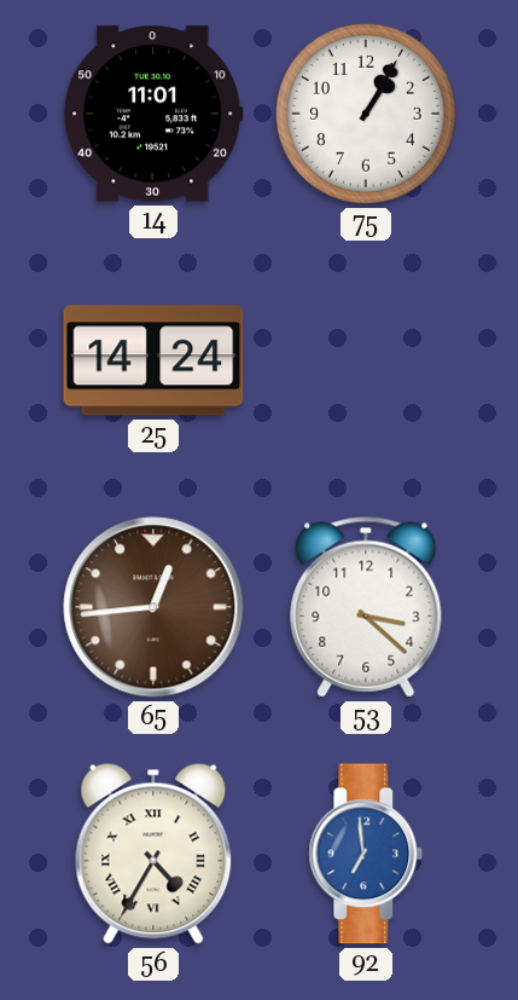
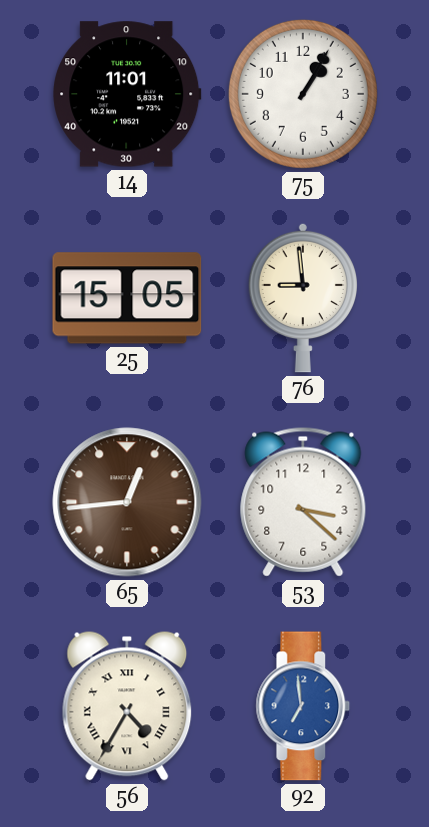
25: 14:24 -> 15:05
76: none -> 8:59
